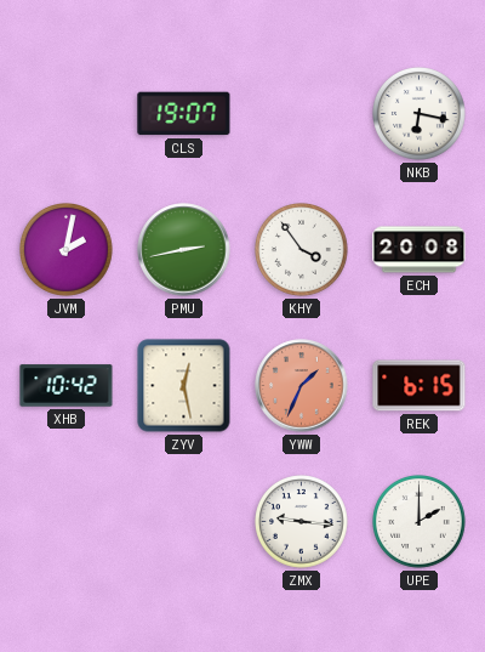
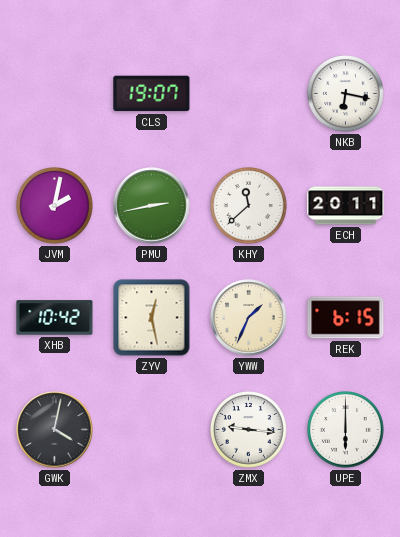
KHY: 3:54 -> 11:38
ECH: 20:08 -> 20:11
YWW dial: salmon -> cream
GWK: none -> 4:02
UPE: 2:00 -> 6:00
